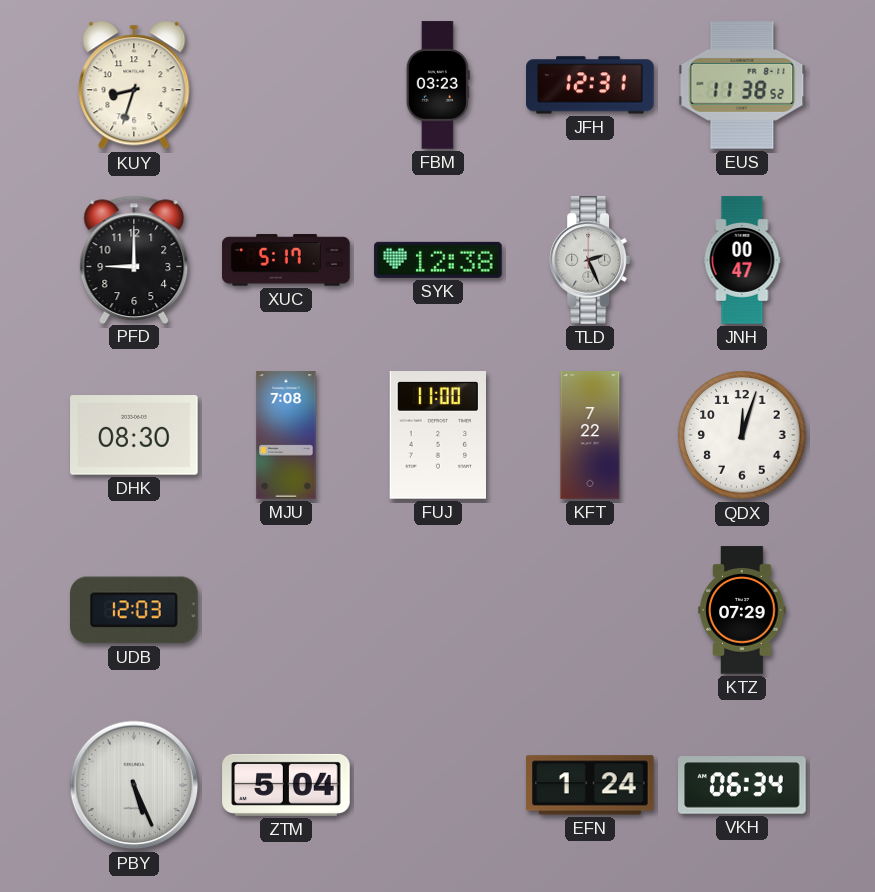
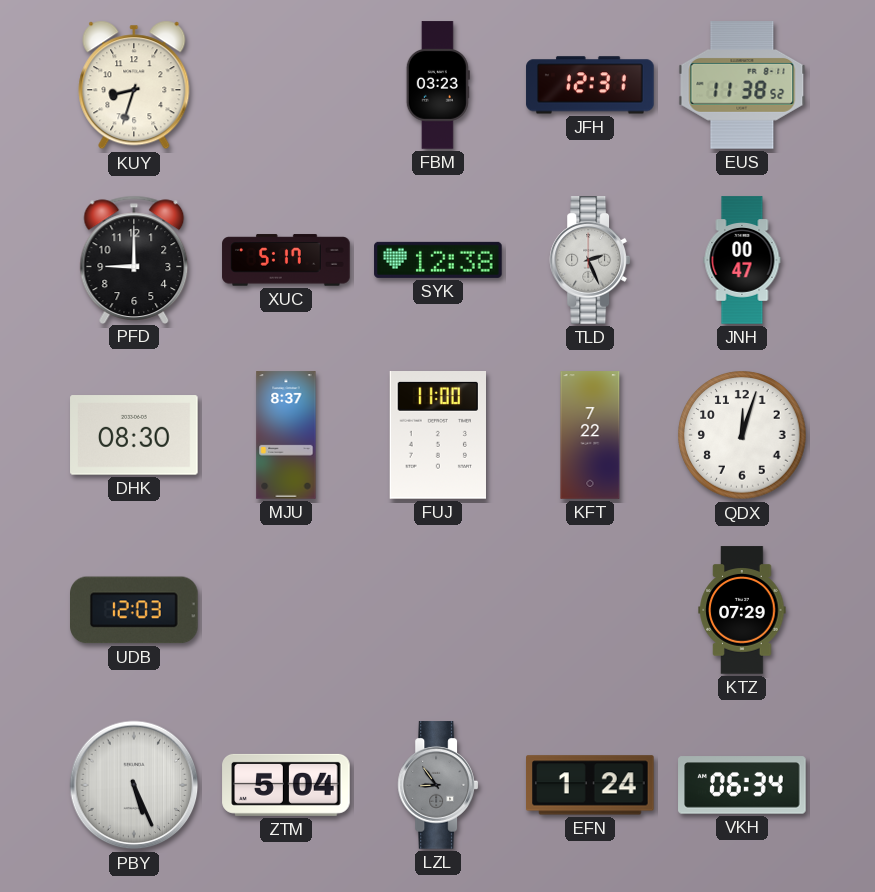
MJU: 7:08 -> 8:37
LZL: none -> 8:54
